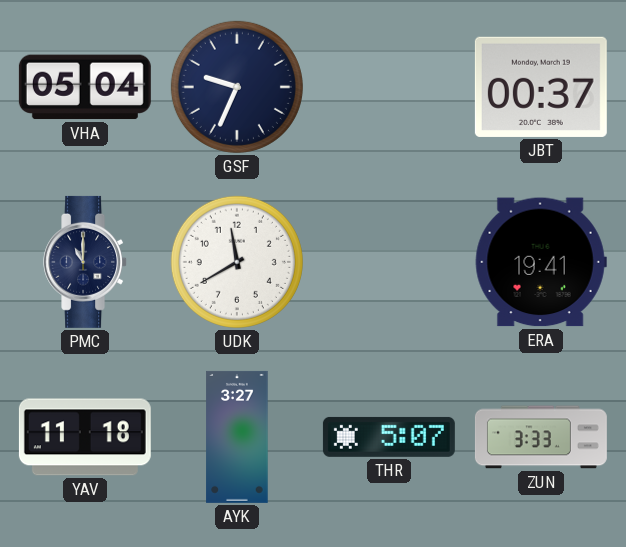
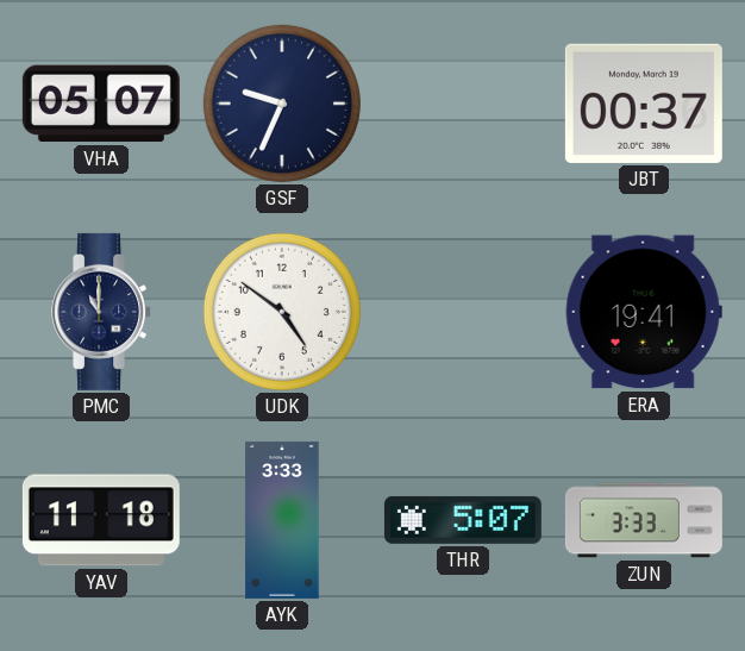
VHA: 05:04 -> 05:07
UDK: 11:40 -> 4:51
AYK: 3:27 -> 3:33
